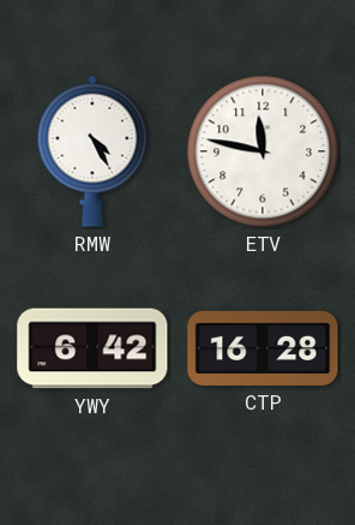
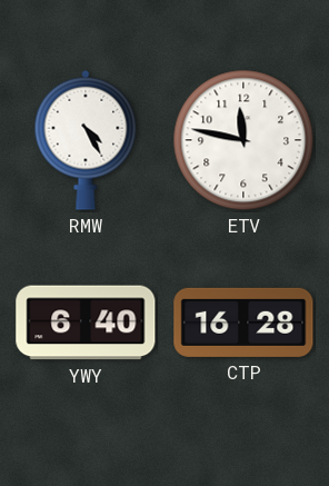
YWY: 6:42 -> 6:40
